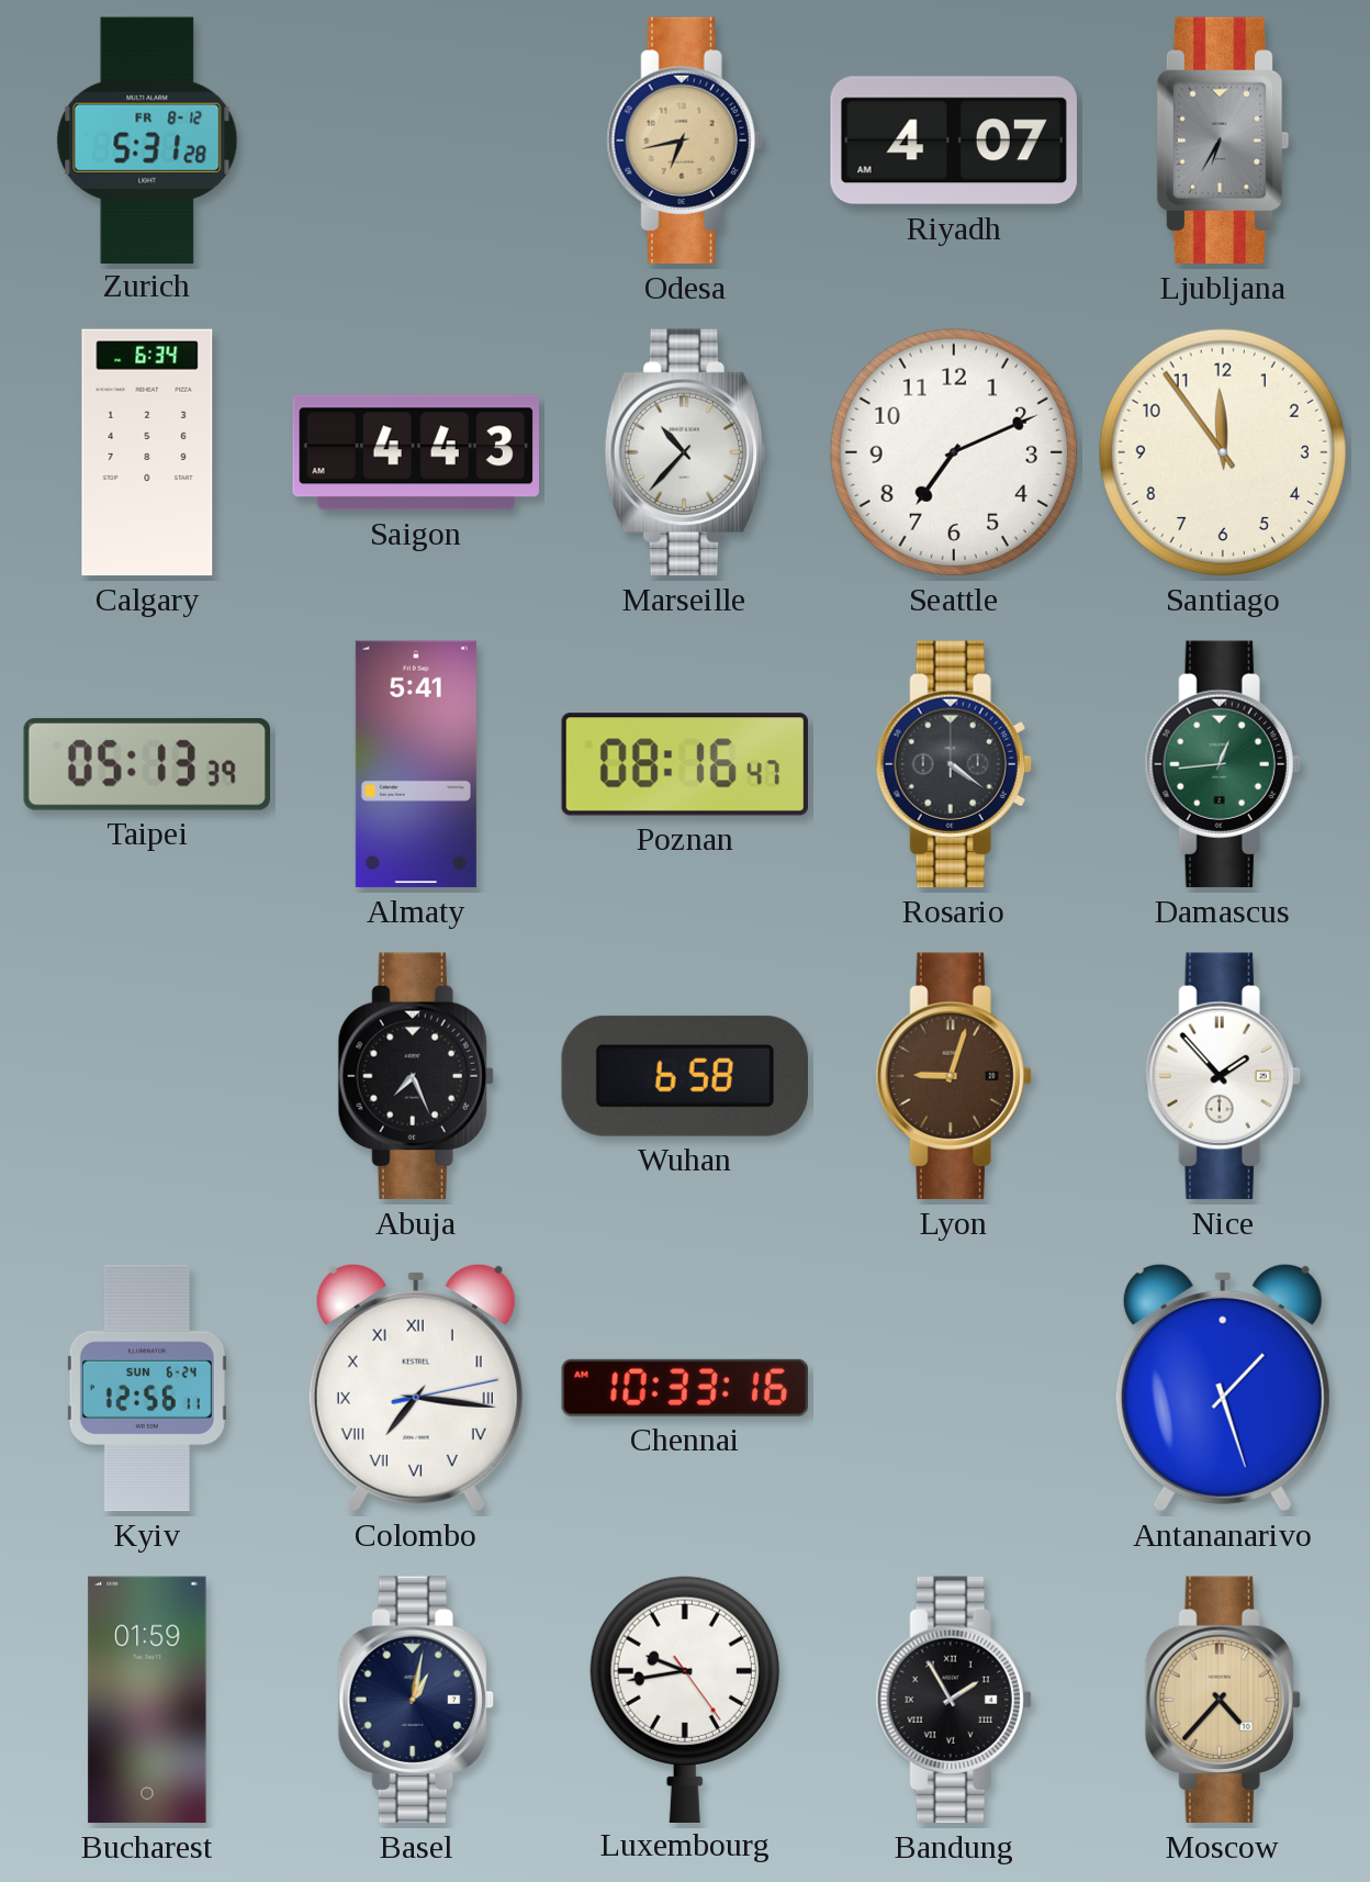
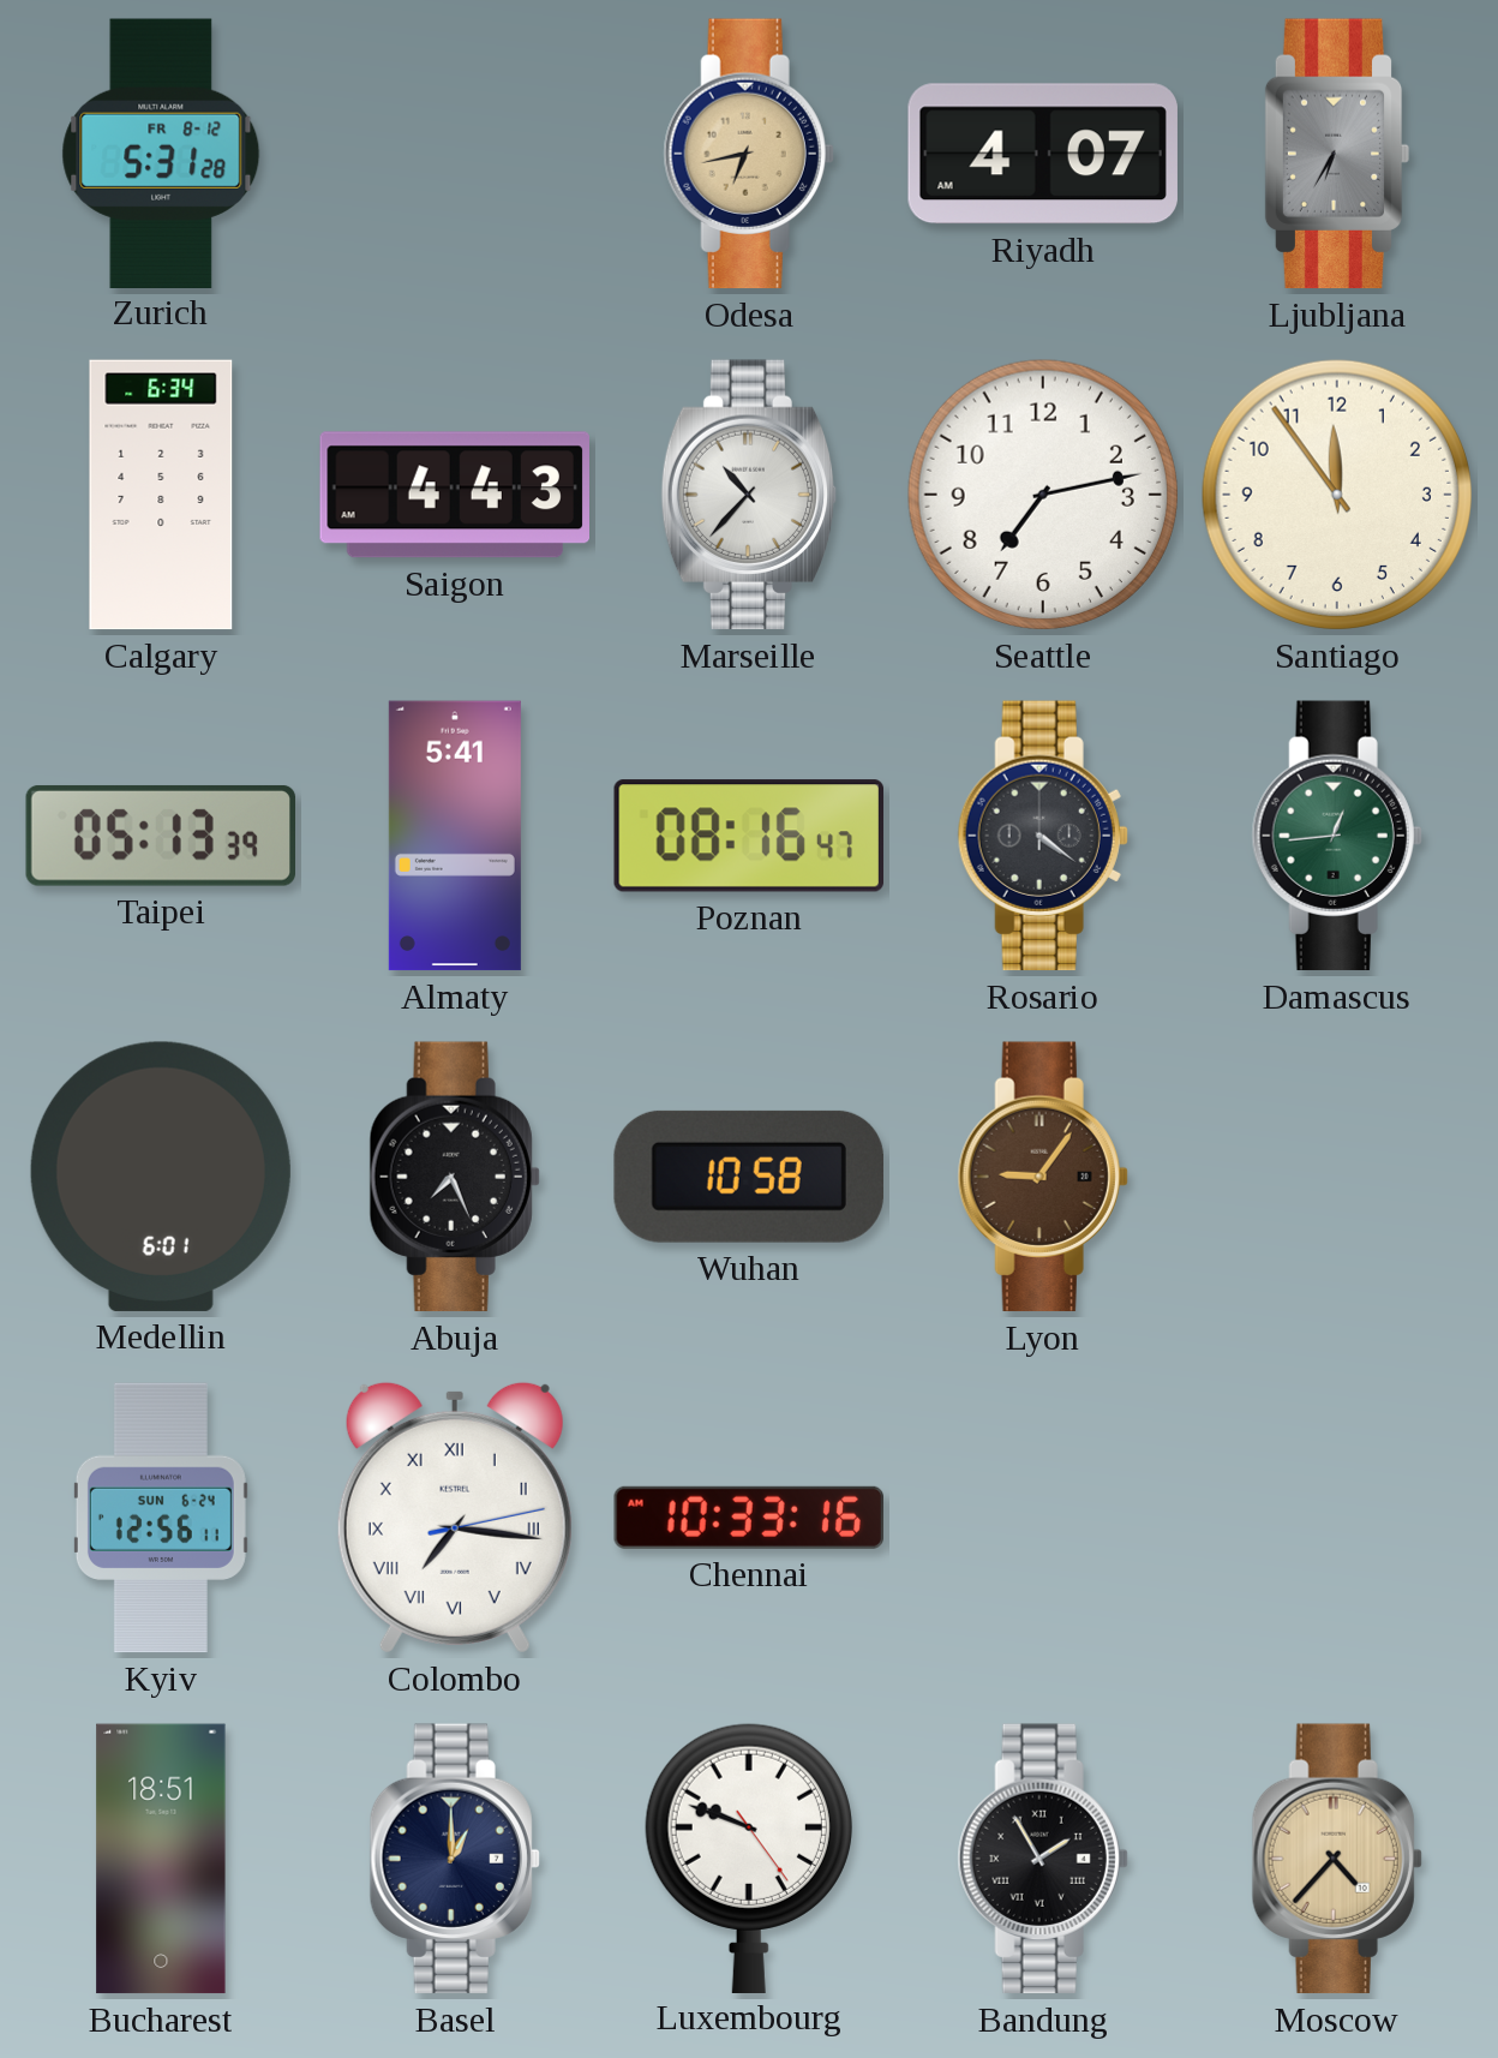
Seattle: 7:11 -> 7:13
Medellin: none -> 6:01
Wuhan: 6:58 -> 10:58
Lyon: 9:03 -> 9:06
Nice: 1:53 -> none
Antananarivo: 1:27 -> none
Bucharest: 01:59 -> 18:51
Basel: 1:02 -> 1:00
Luxembourg: 9:43 -> 9:48
